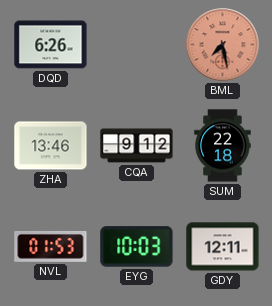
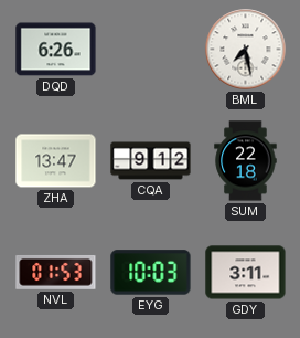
BML dial: salmon -> white
ZHA: 13:46 -> 13:47
GDY: 12:11 -> 3:11
